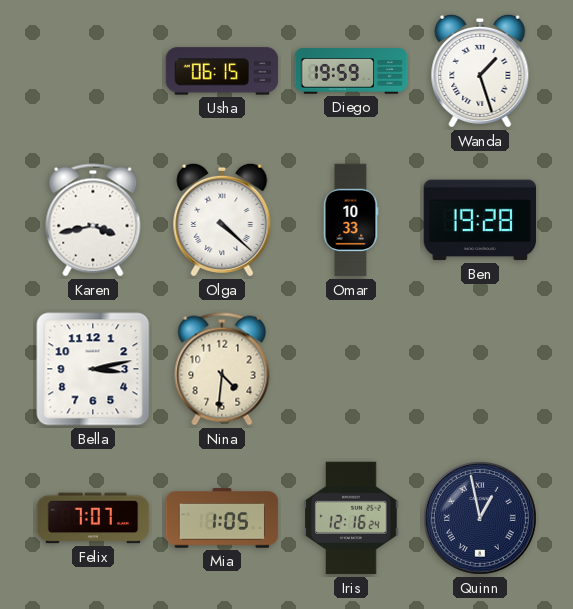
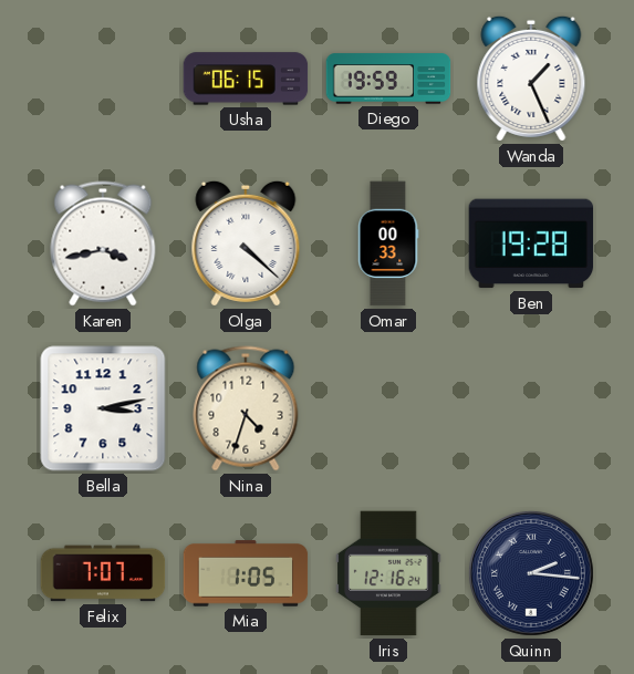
Wanda: 1:27 -> 1:26
Omar: 10:33 -> 00:33
Nina: 4:31 -> 4:33
Quinn: 12:58 -> 2:16
